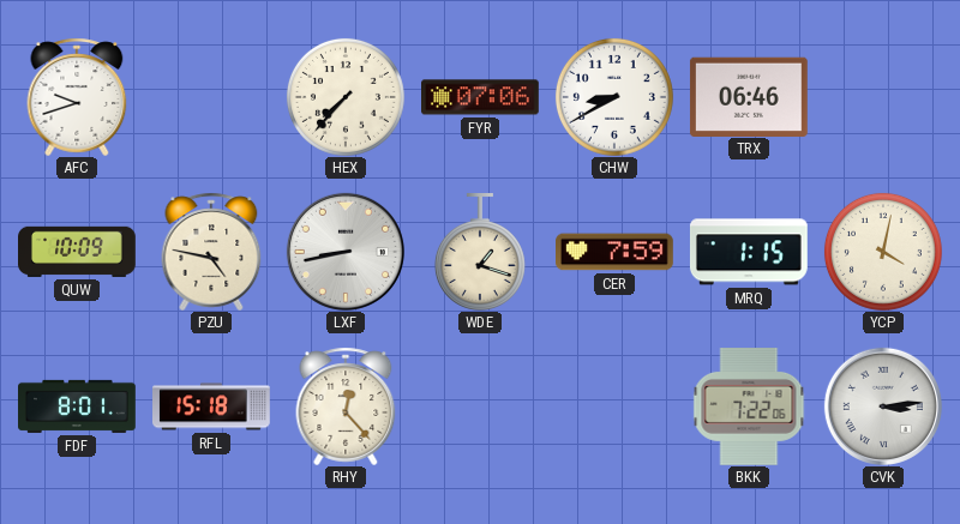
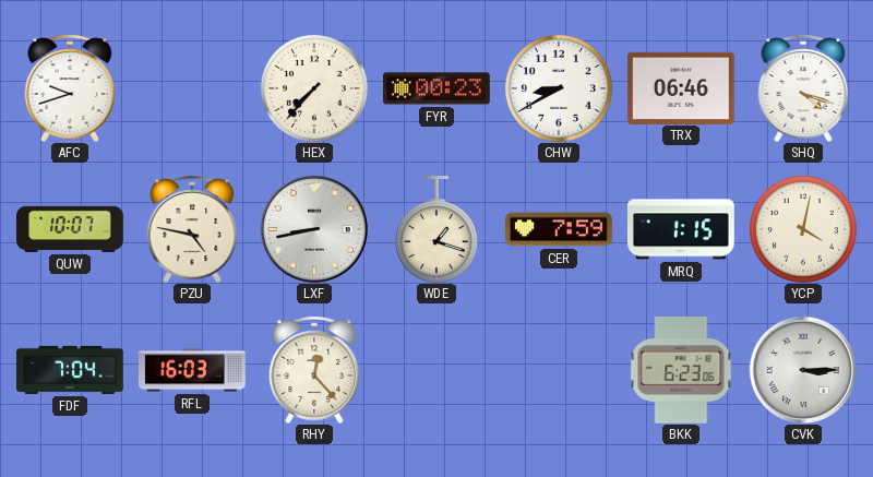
FYR: 07:06 -> 00:23
SHQ: none -> 4:18
QUW: 10:09 -> 10:07
FDF: 8:01 -> 7:04
RFL: 15:18 -> 16:03
BKK: 7:22 -> 6:23
CVK: 3:14 -> 3:15
